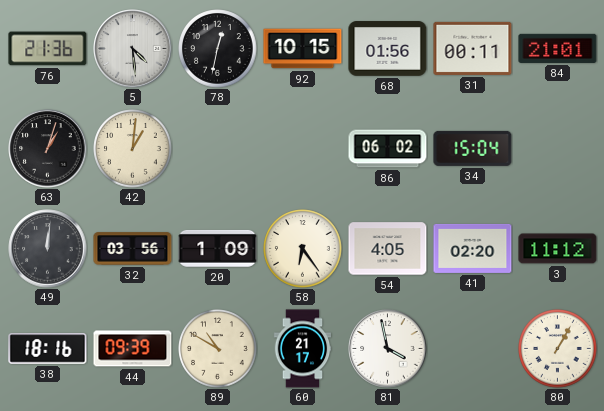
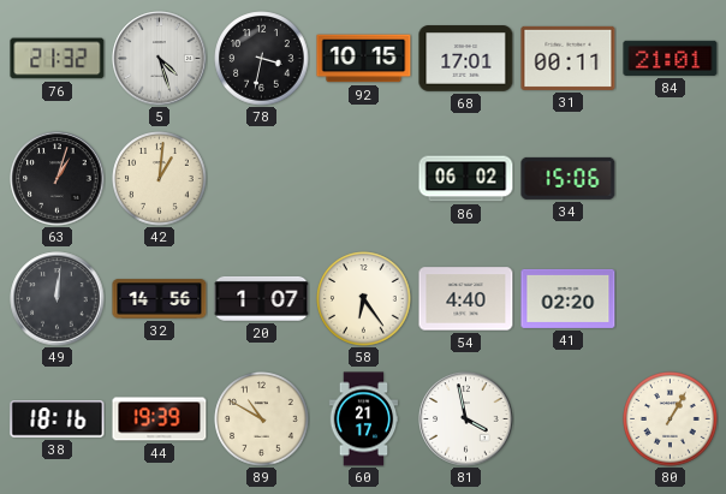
76: 21:36 -> 21:32
5: 4:29 -> 4:27
78: 12:32 -> 3:32
68: 01:56 -> 17:01
34: 15:04 -> 15:06
32: 03:56 -> 14:56
20: 1:09 -> 1:07
54: 4:05 -> 4:40
3: 11:12 -> none
44: 09:39 -> 19:39
